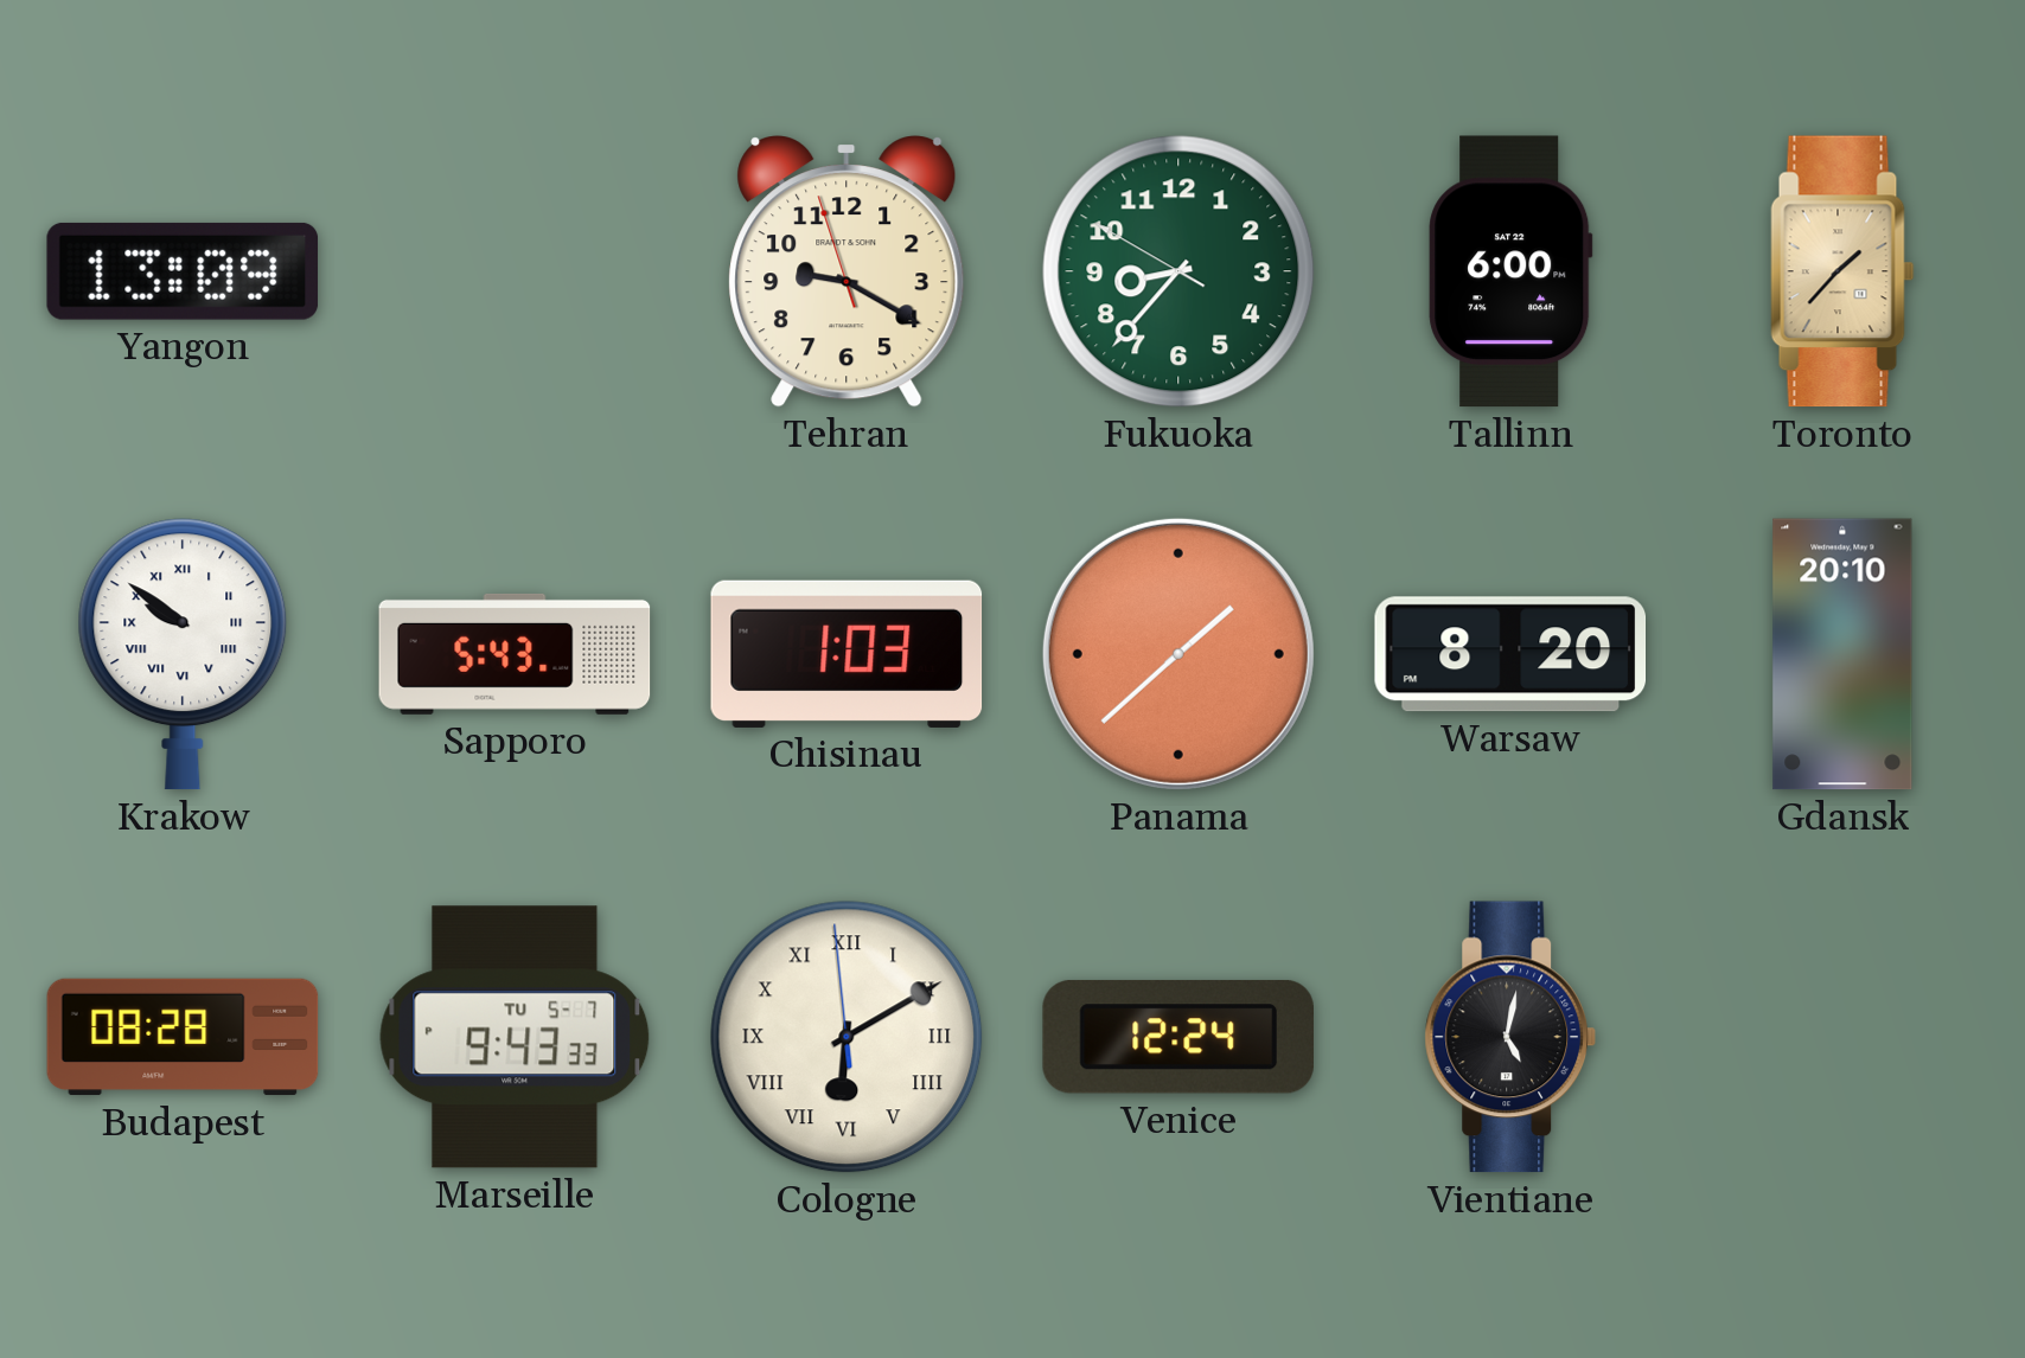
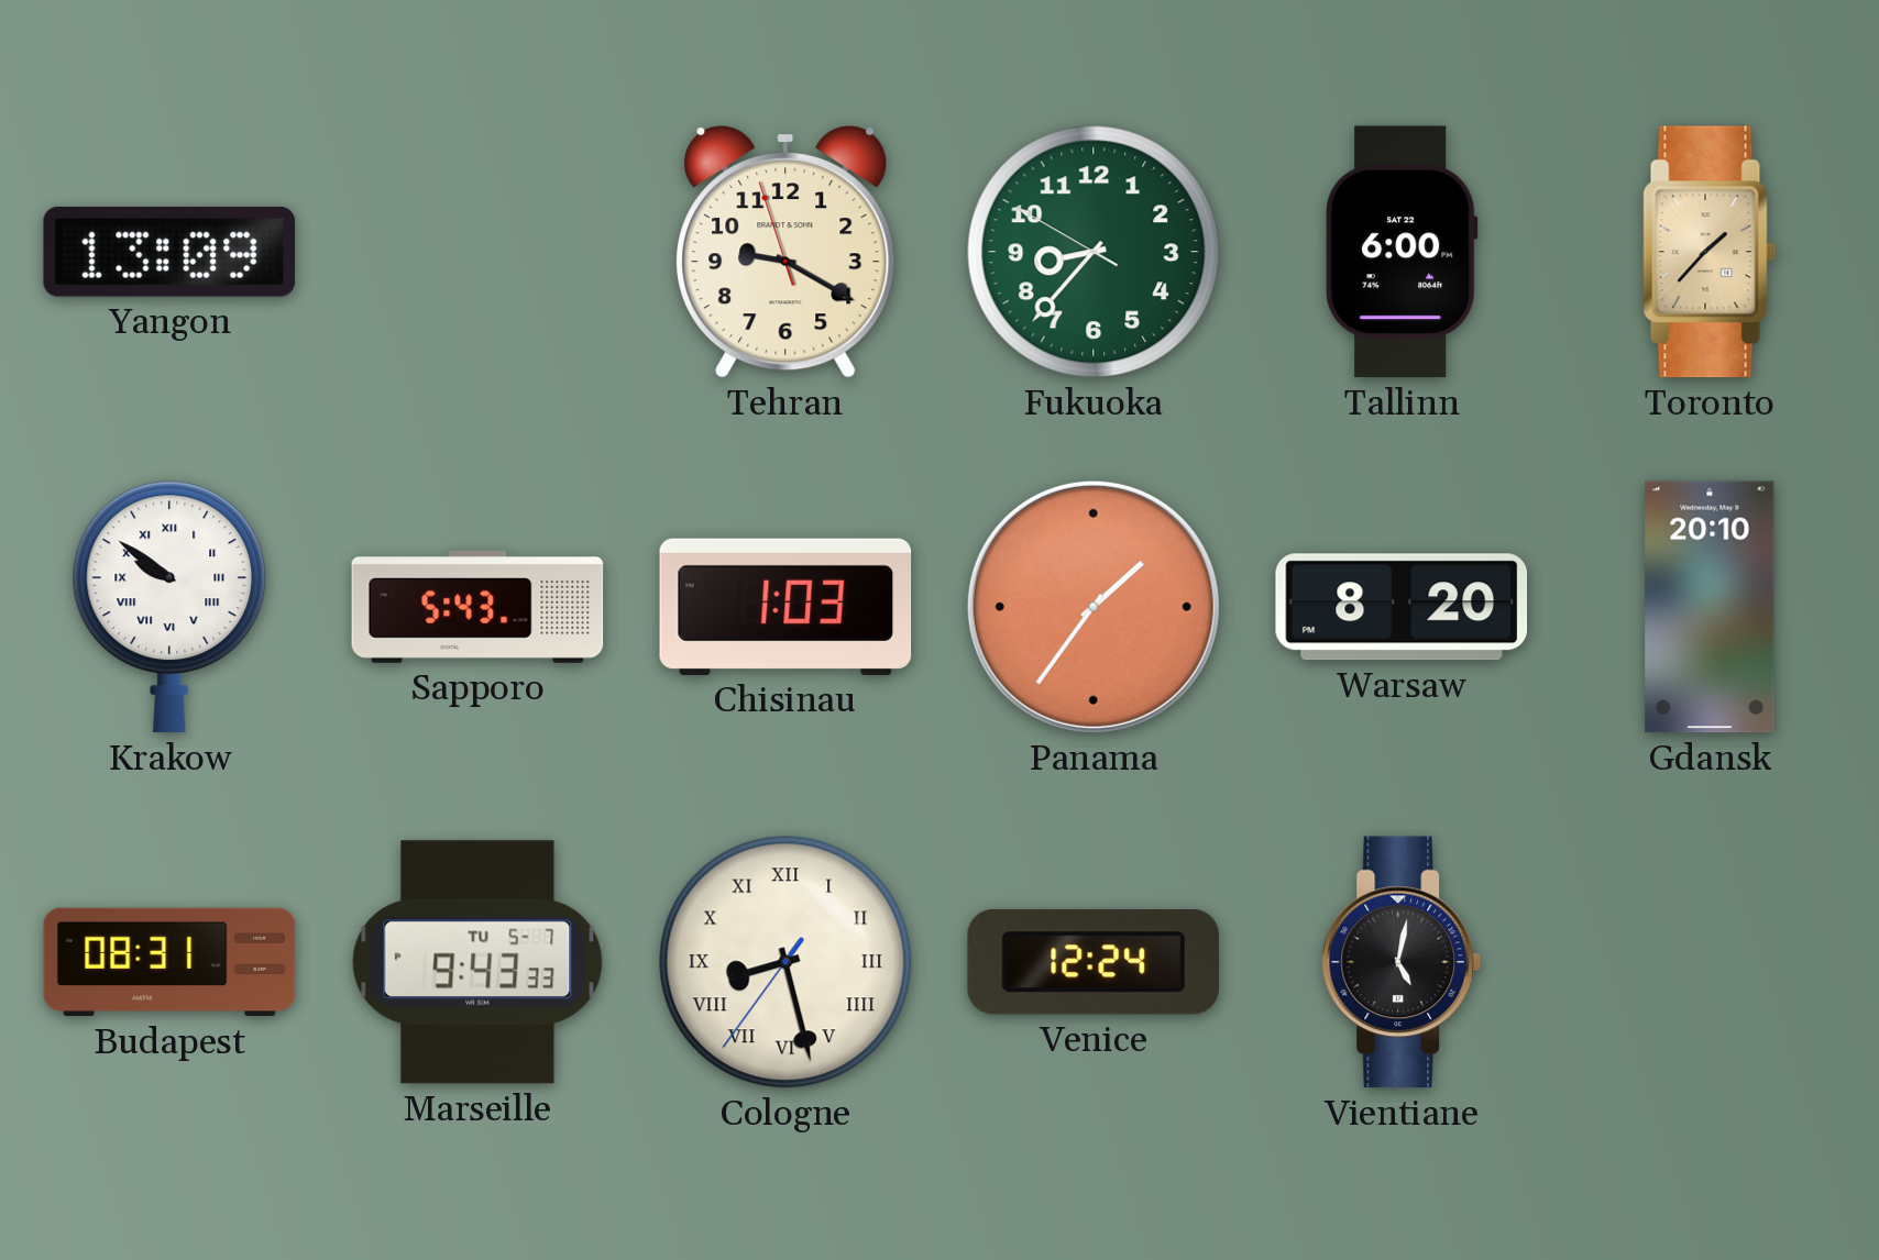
Panama: 1:38 -> 1:36
Budapest: 08:28 -> 08:31
Cologne: 6:09 -> 8:27
